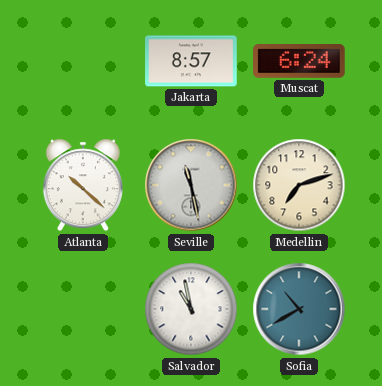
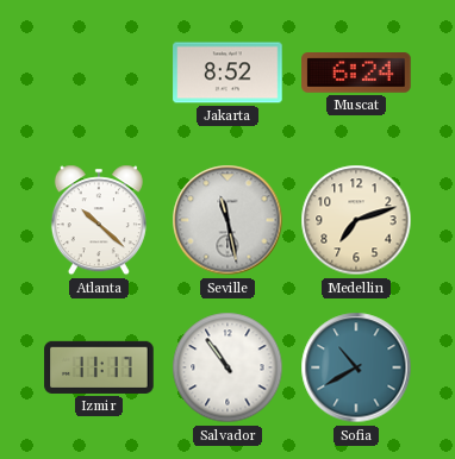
Jakarta: 8:57 -> 8:52
Izmir: none -> 11:17
Salvador: 10:58 -> 10:54
